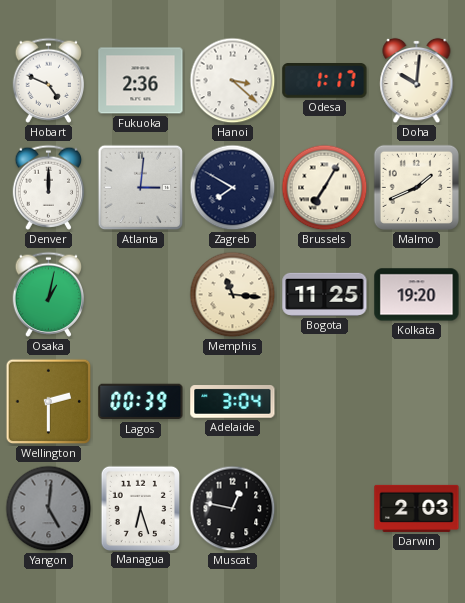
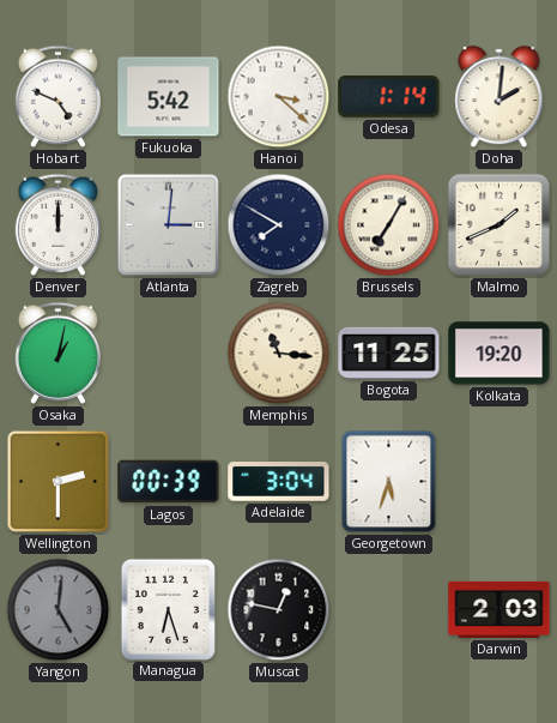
Fukuoka: 2:36 -> 5:42
Odesa: 1:17 -> 1:14
Doha: 10:01 -> 2:01
Georgetown: none -> 5:33
